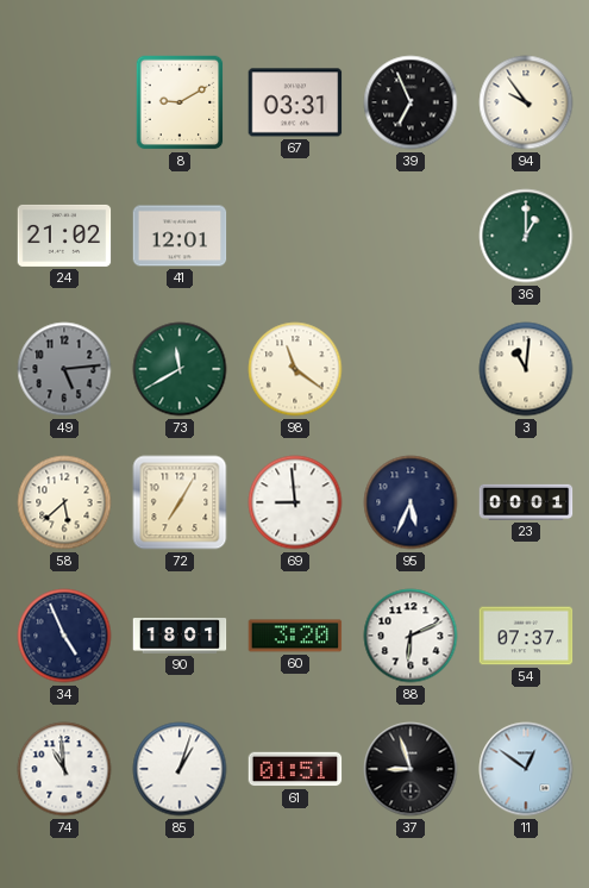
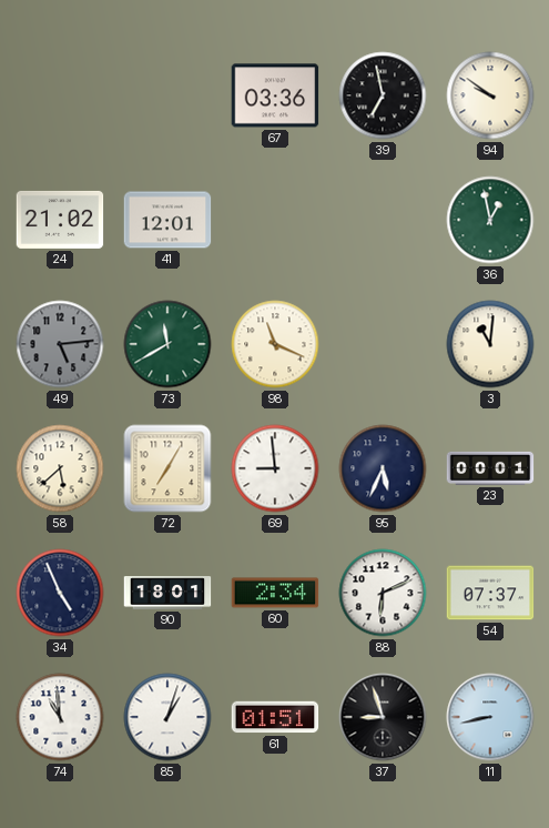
8: 9:10 -> none
67: 03:31 -> 03:36
39: 6:56 -> 6:58
94: 9:54 -> 9:51
36: 1:00 -> 12:58
98: 11:21 -> 11:19
60: 3:20 -> 2:34
11: 12:51 -> 8:43
